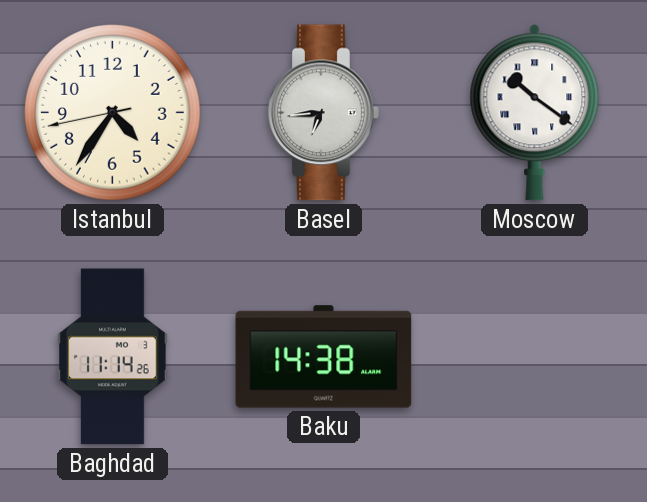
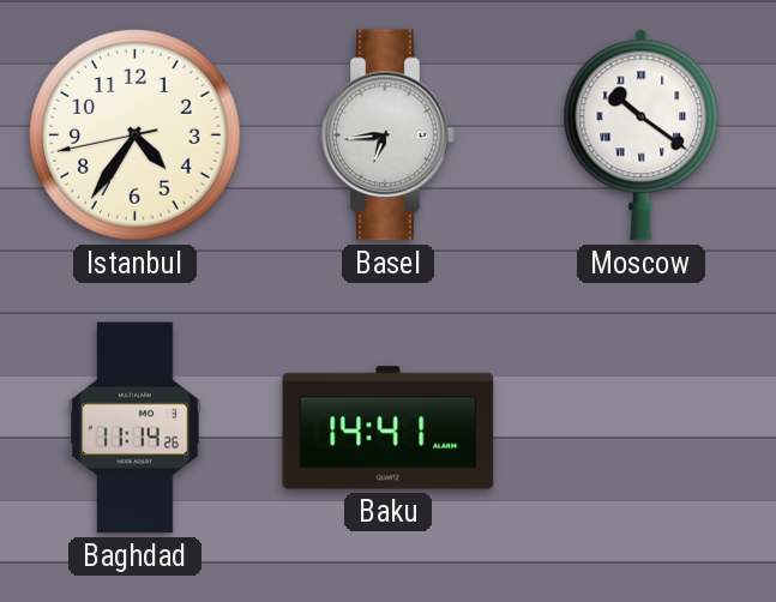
Baku: 14:38 -> 14:41
